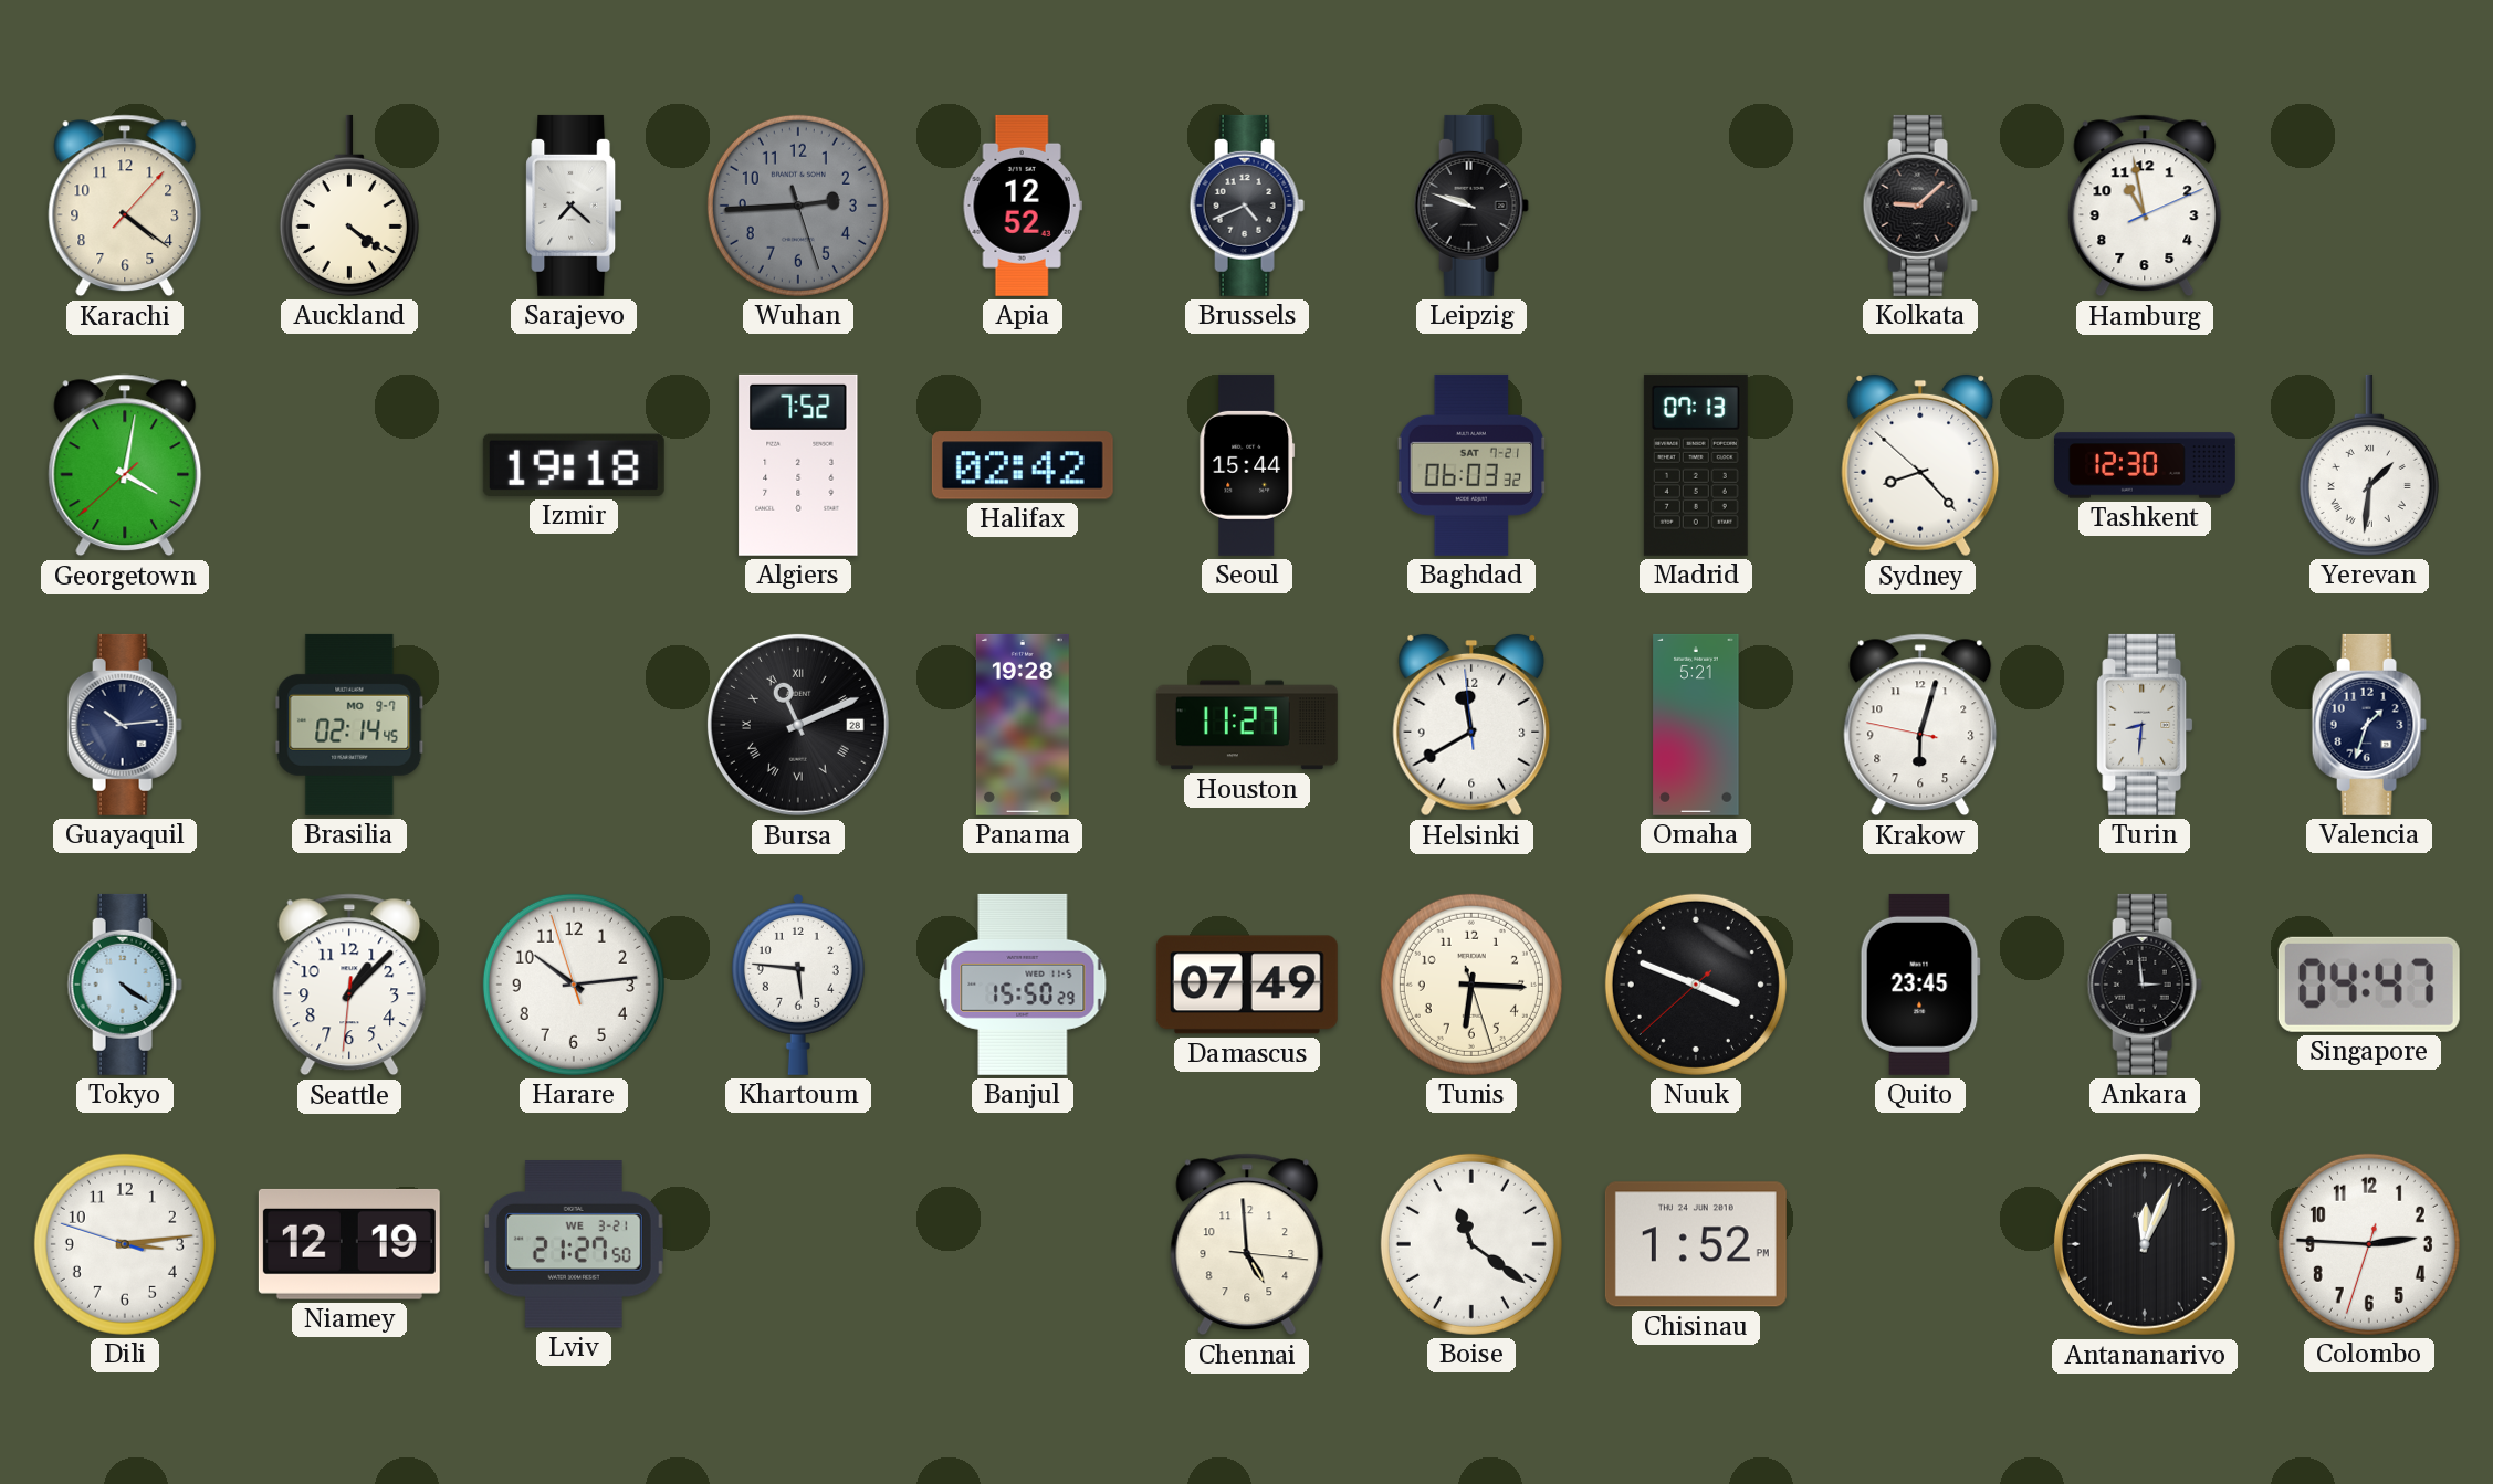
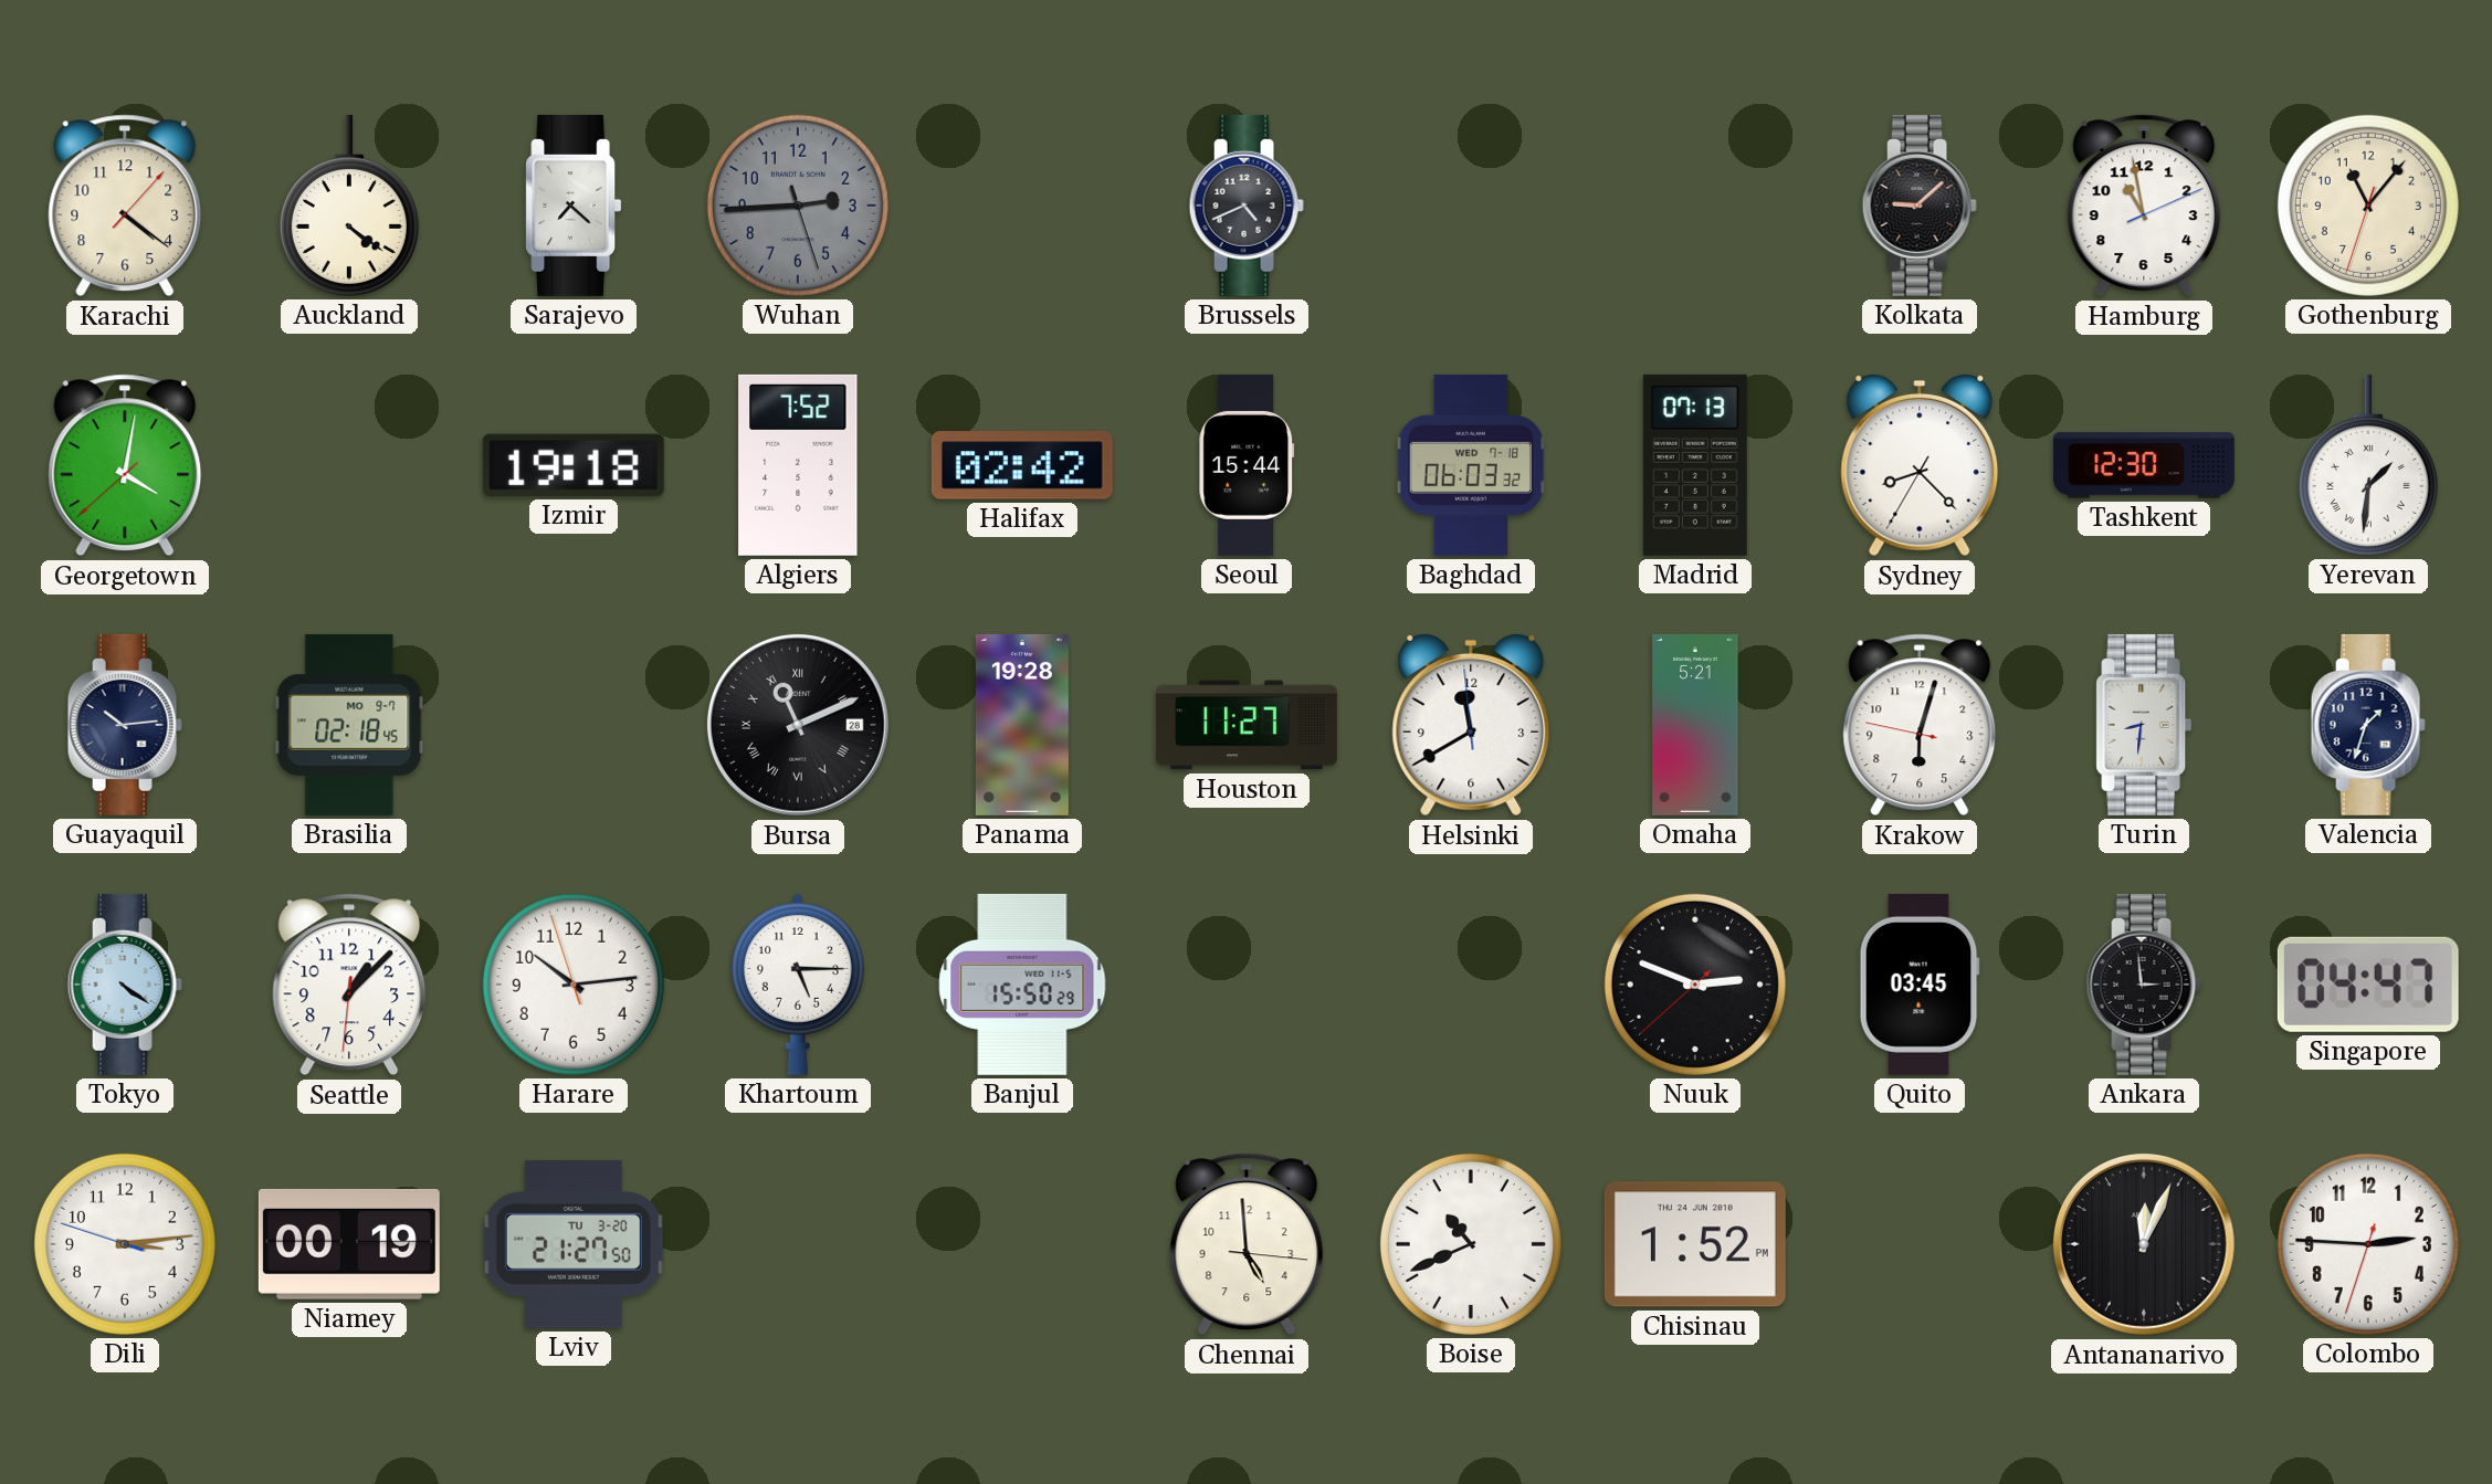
Apia: 12:52 -> none
Leipzig: 9:48 -> none
Gothenburg: none -> 11:06
Baghdad date: SAT 7-21 -> WED 7-18
Sydney: 8:22:52 -> 8:22:35
Brasilia: 02:14 -> 02:18
Khartoum: 5:46 -> 5:15
Damascus: 07:49 -> none
Tunis: 6:15 -> none
Nuuk: 3:48 -> 2:48
Quito: 23:45 -> 03:45
Niamey: 12:19 -> 00:19
Lviv date: WE 3-21 -> TU 3-20
Boise: 11:21 -> 10:41
